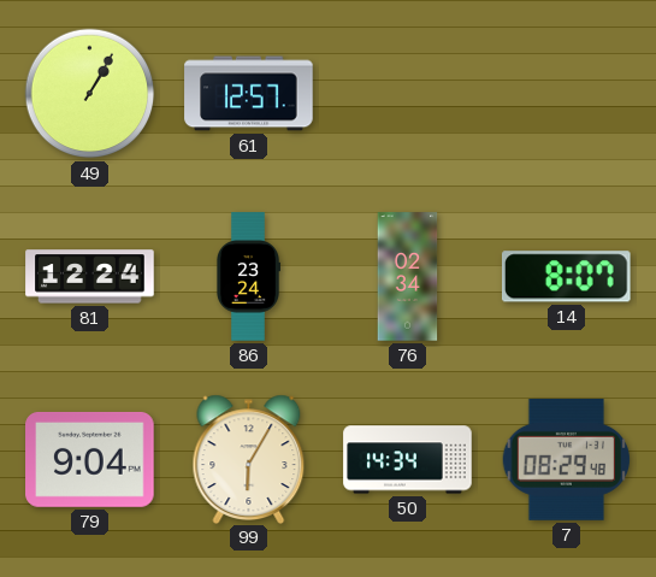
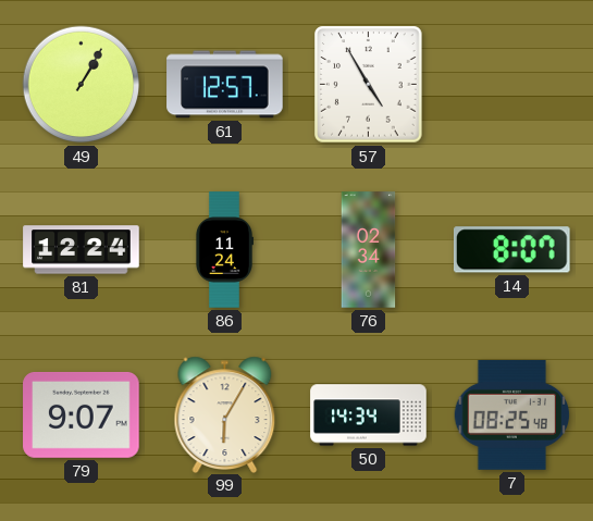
57: none -> 4:55
86: 23:24 -> 11:24
79: 9:04 -> 9:07
7: 08:29 -> 08:25
